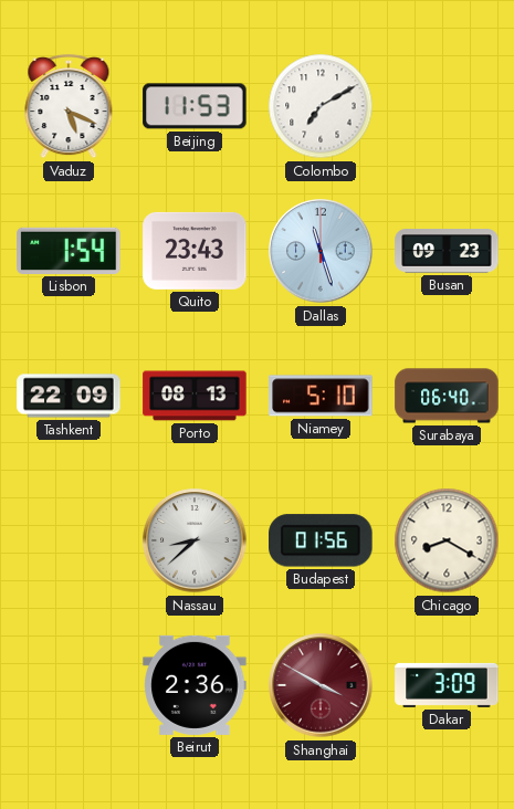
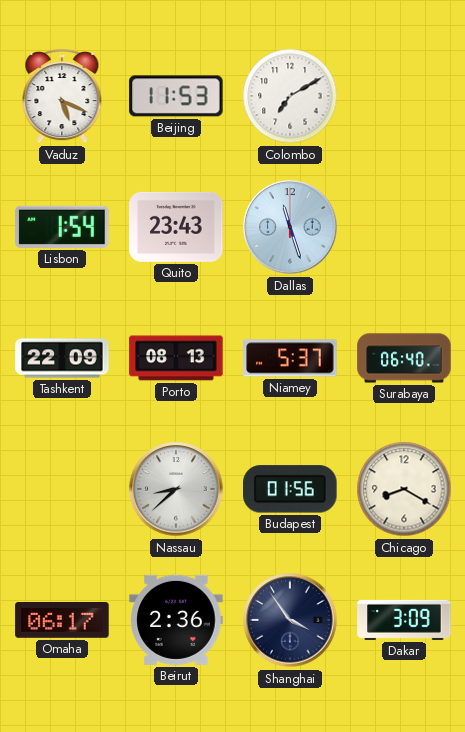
Busan: 09:23 -> none
Niamey: 5:10 -> 5:37
Omaha: none -> 06:17
Shanghai: 3:50 -> 3:54
Shanghai dial: burgundy -> navy
